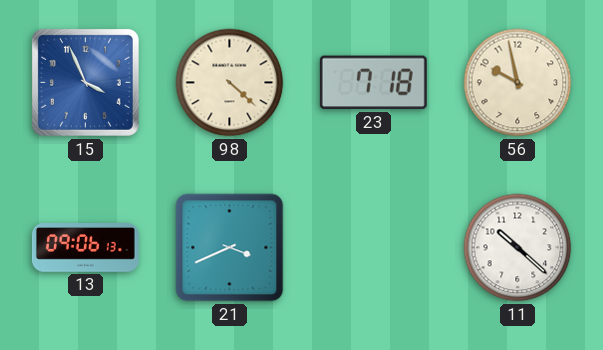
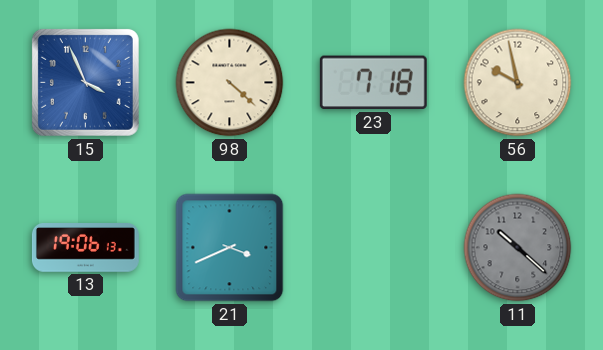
13: 09:06 -> 19:06
11 dial: white -> grey
